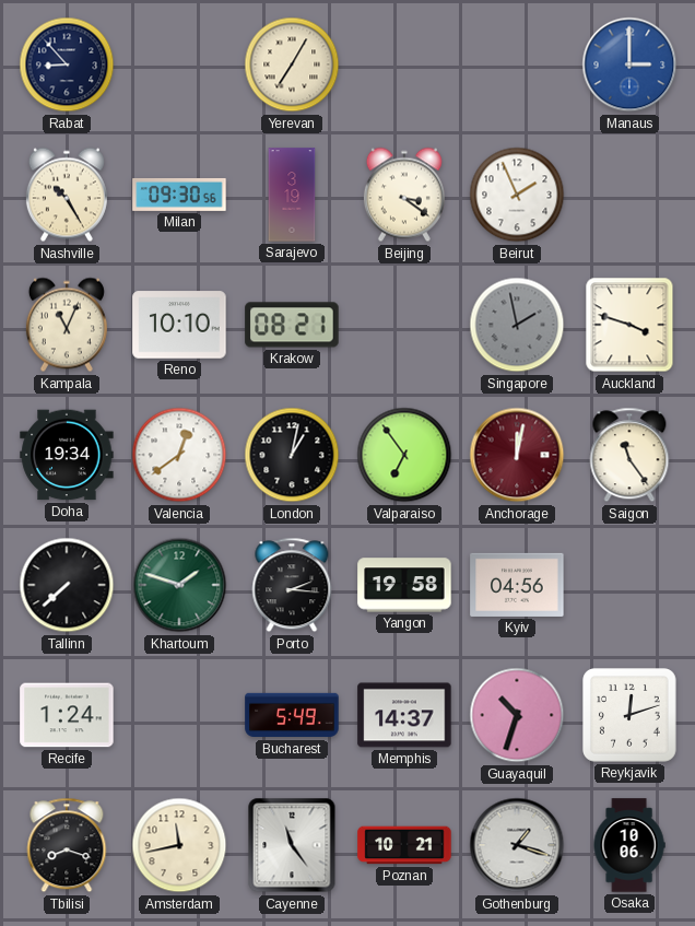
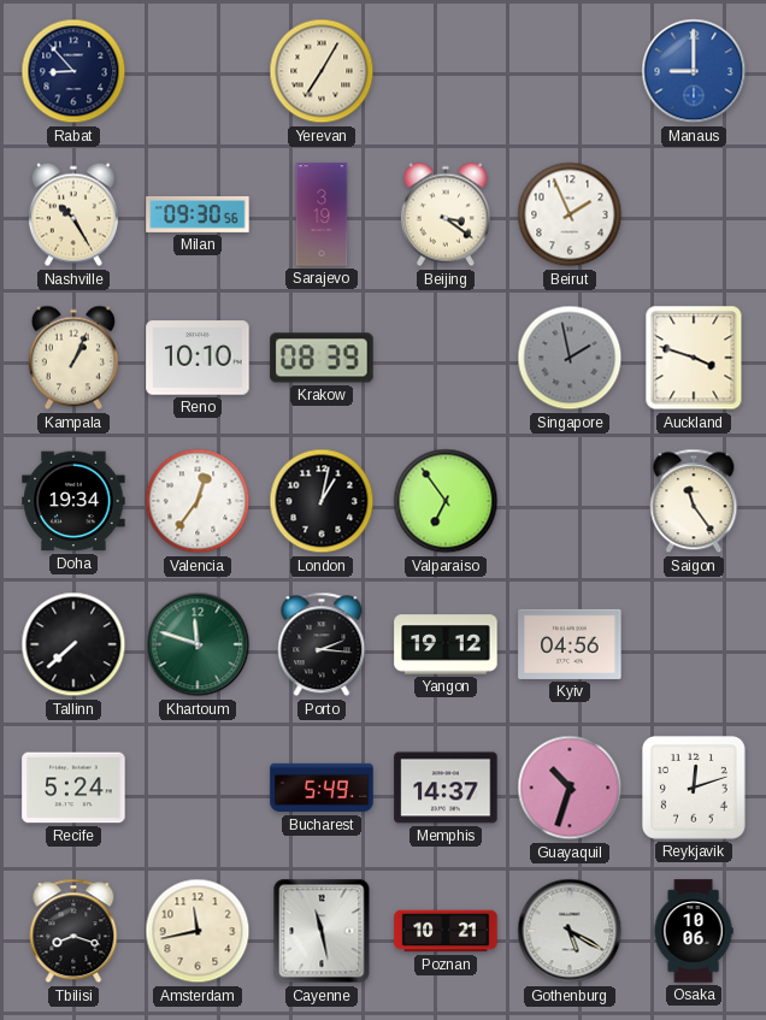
Manaus: 3:00 -> 9:00
Kampala: 11:04 -> 1:04
Krakow: 08:21 -> 08:39
Valencia: 12:39 -> 12:36
Anchorage: 12:02 -> none
Khartoum: 1:48 -> 11:48
Yangon: 19:58 -> 19:12
Recife: 1:24 -> 5:24
Cayenne: 11:24 -> 11:28
Gothenburg: 1:18 -> 5:20
